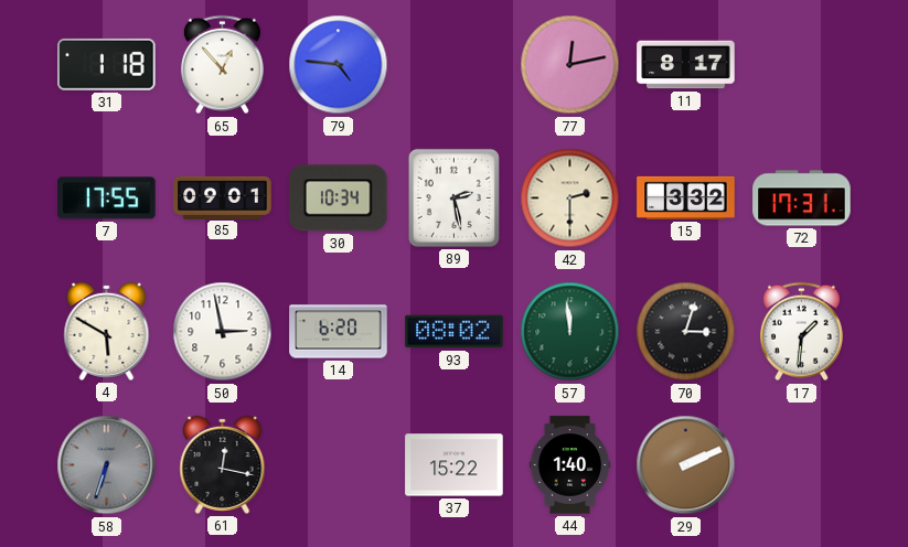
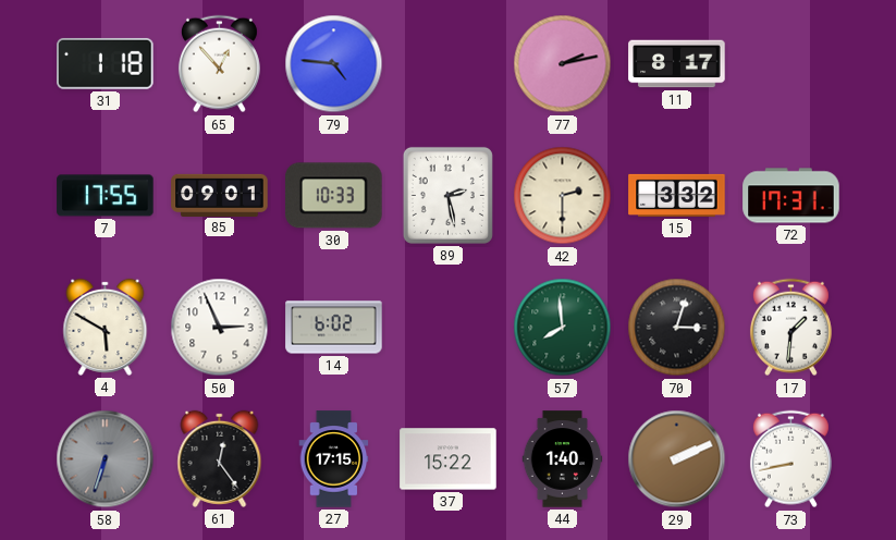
77: 12:13 -> 2:13
30: 10:34 -> 10:33
50: 2:58 -> 2:56
14: 6:20 -> 6:02
93: 08:02 -> none
57: 11:59 -> 7:59
61: 12:17 -> 12:24
27: none -> 17:15
73: none -> 8:43
